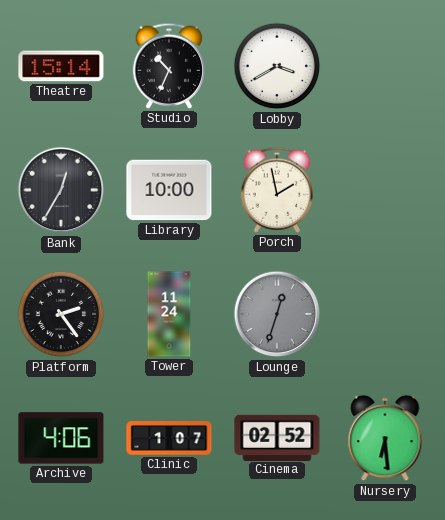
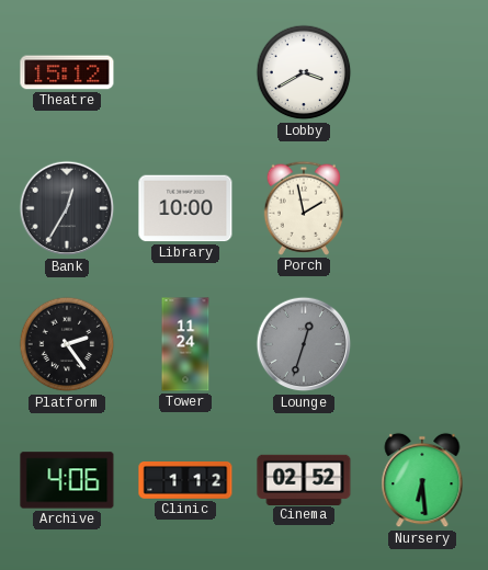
Theatre: 15:14 -> 15:12
Studio: 10:34 -> none
Clinic: 1:07 -> 1:12
